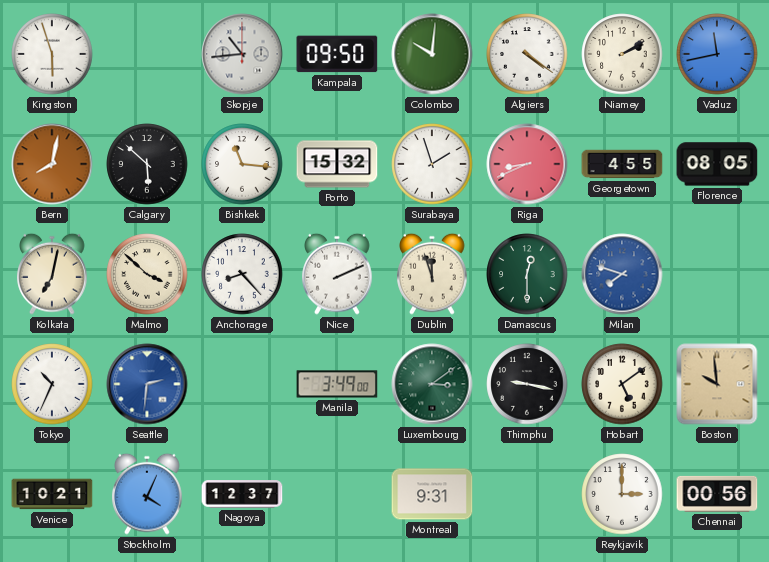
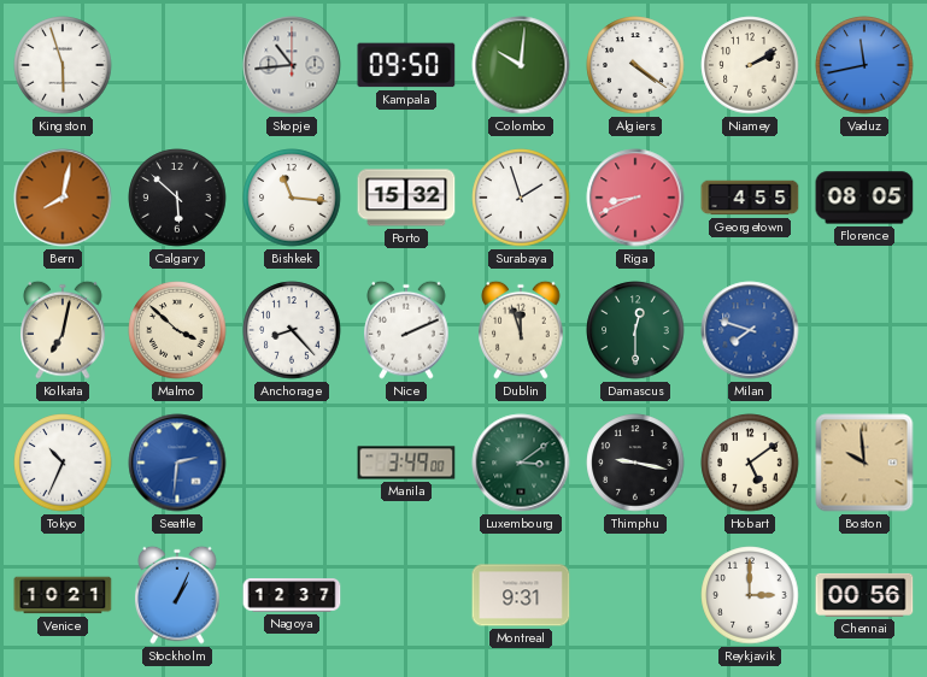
Stockholm: 4:04 -> 1:04
